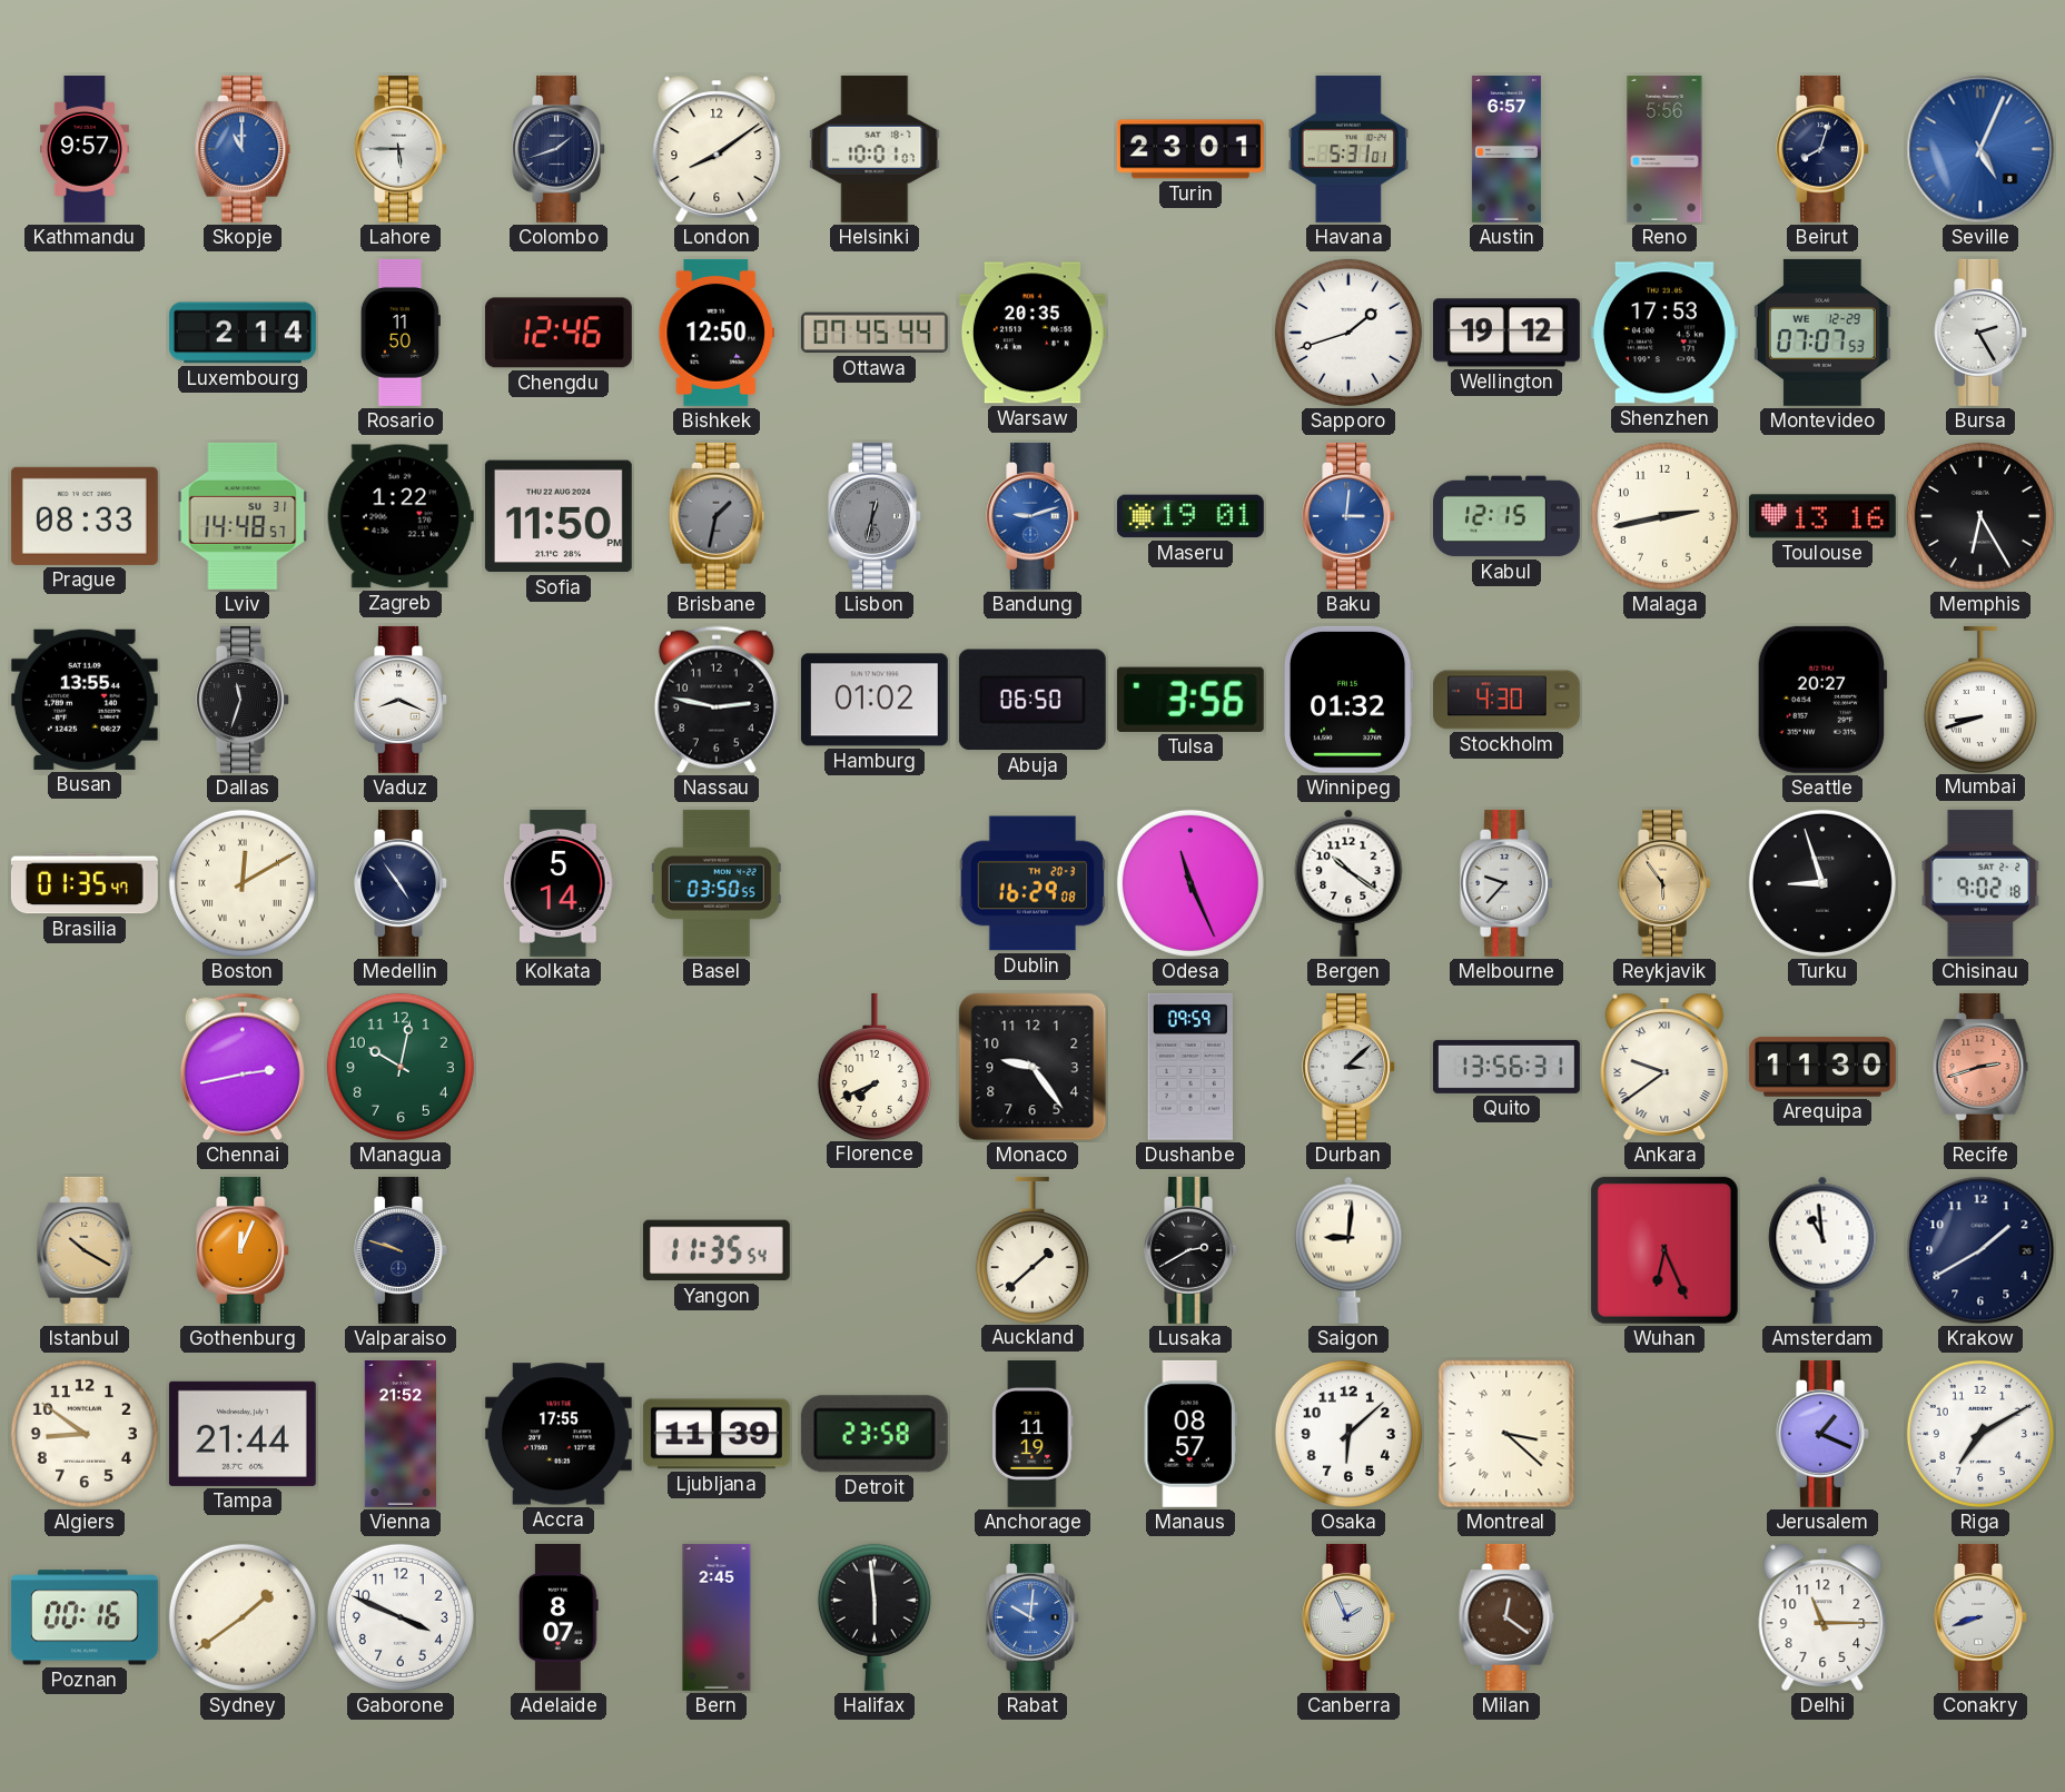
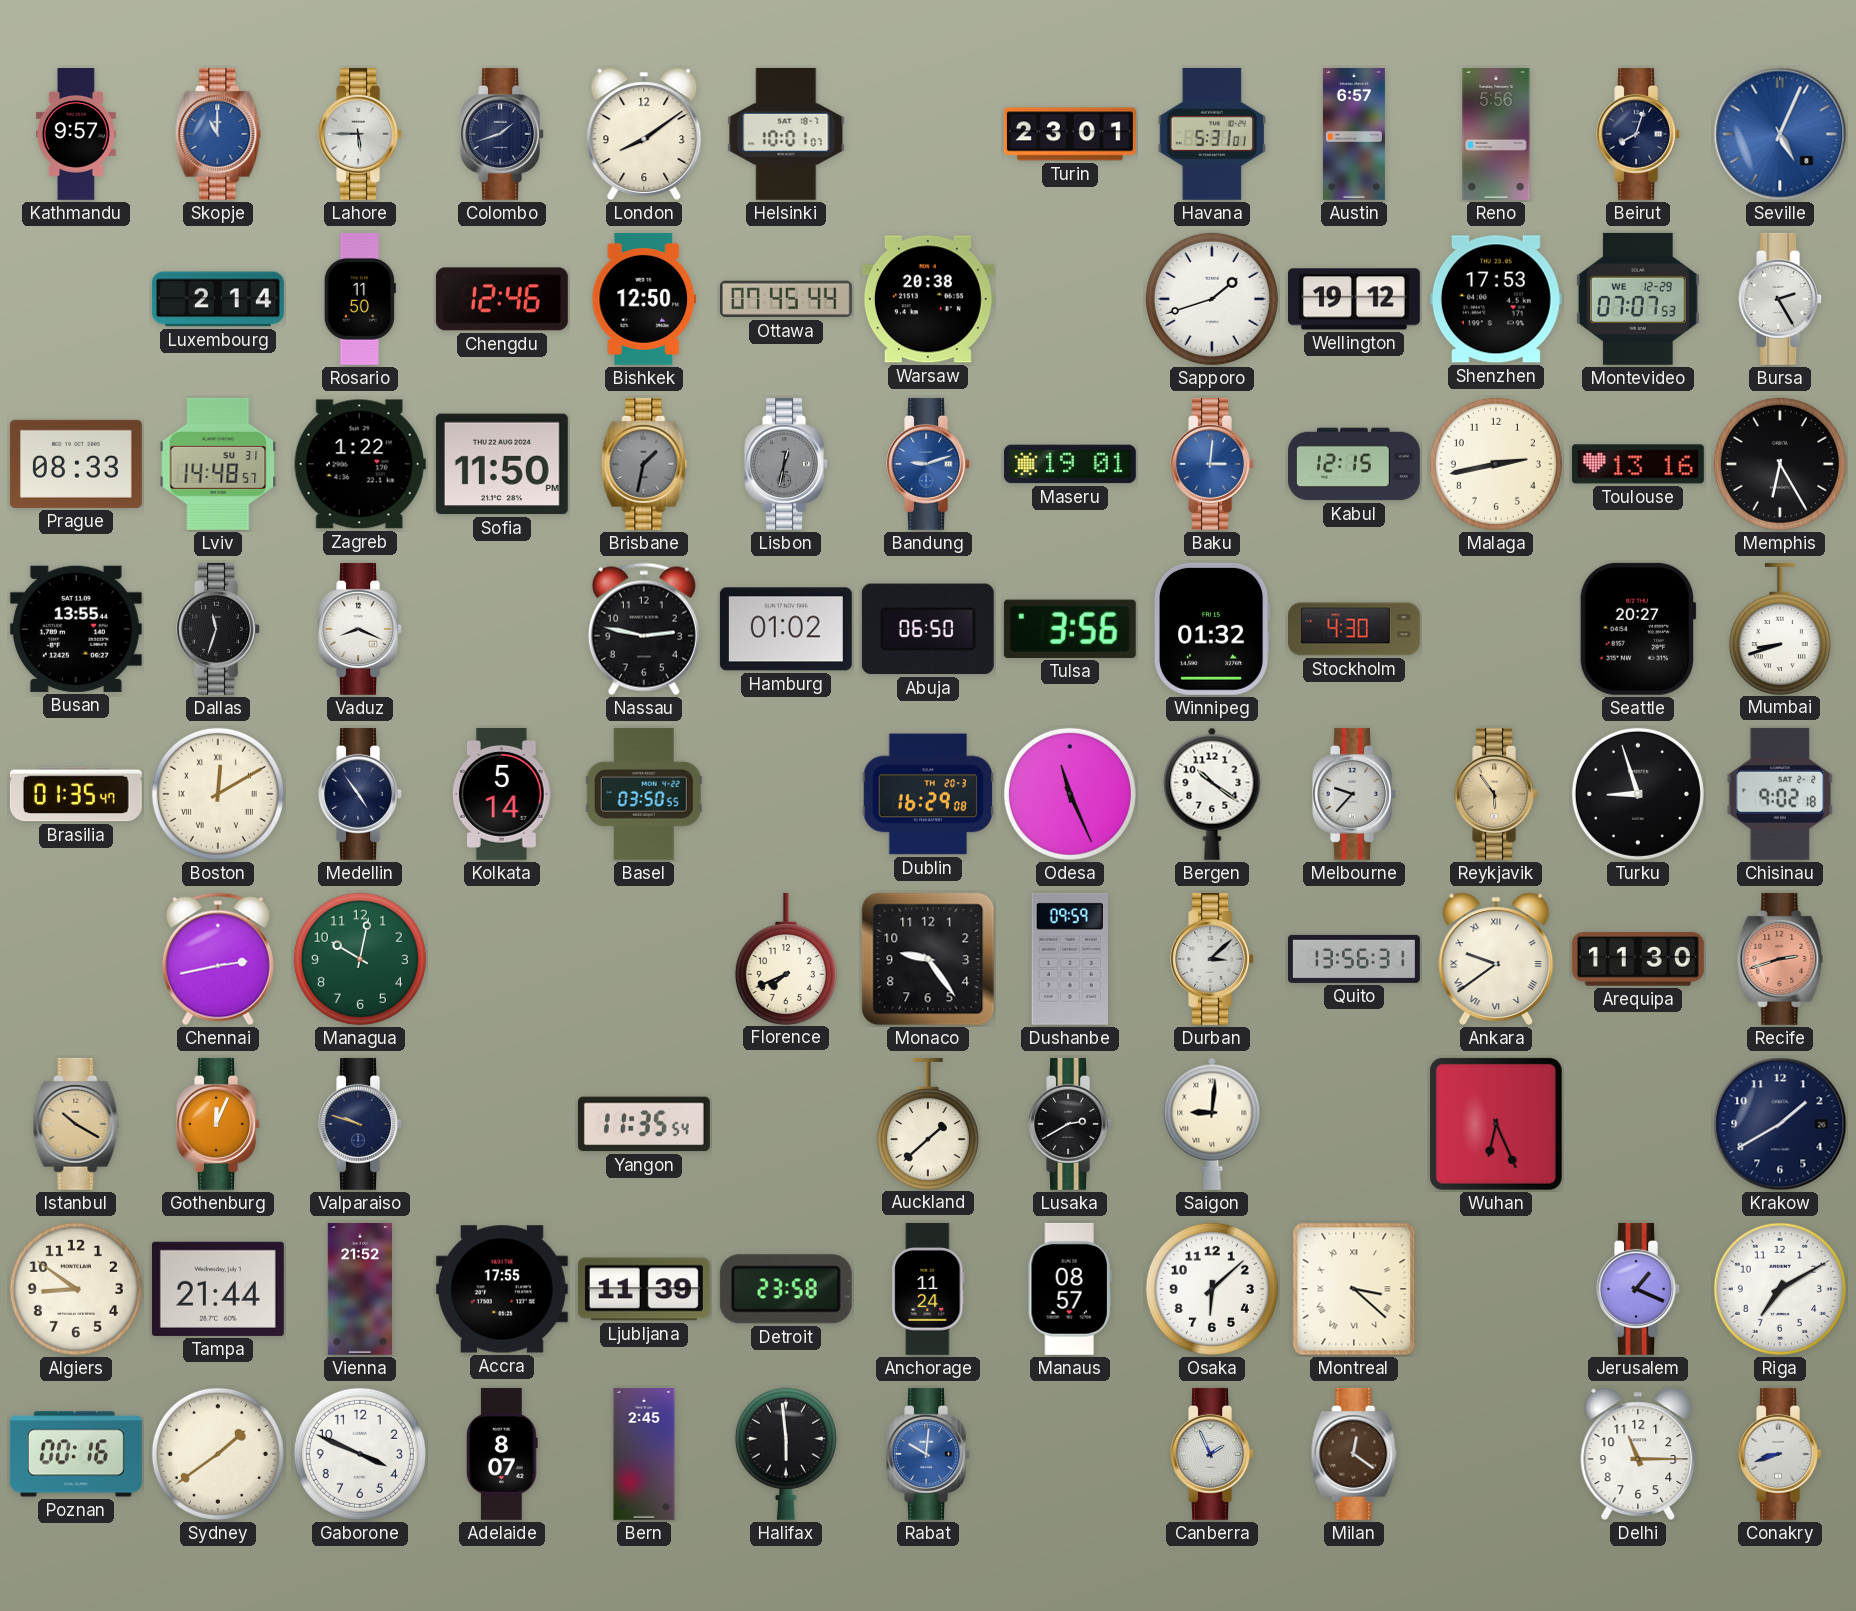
Warsaw: 20:35 -> 20:38
Amsterdam: 10:59 -> none
Anchorage: 11:19 -> 11:24
